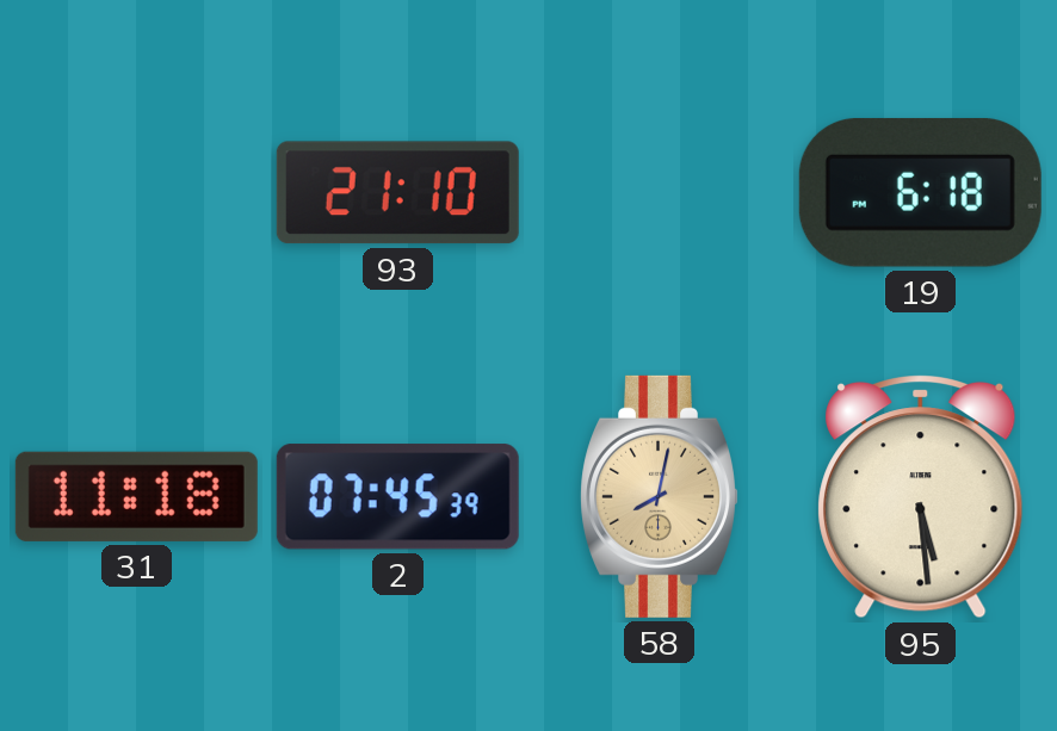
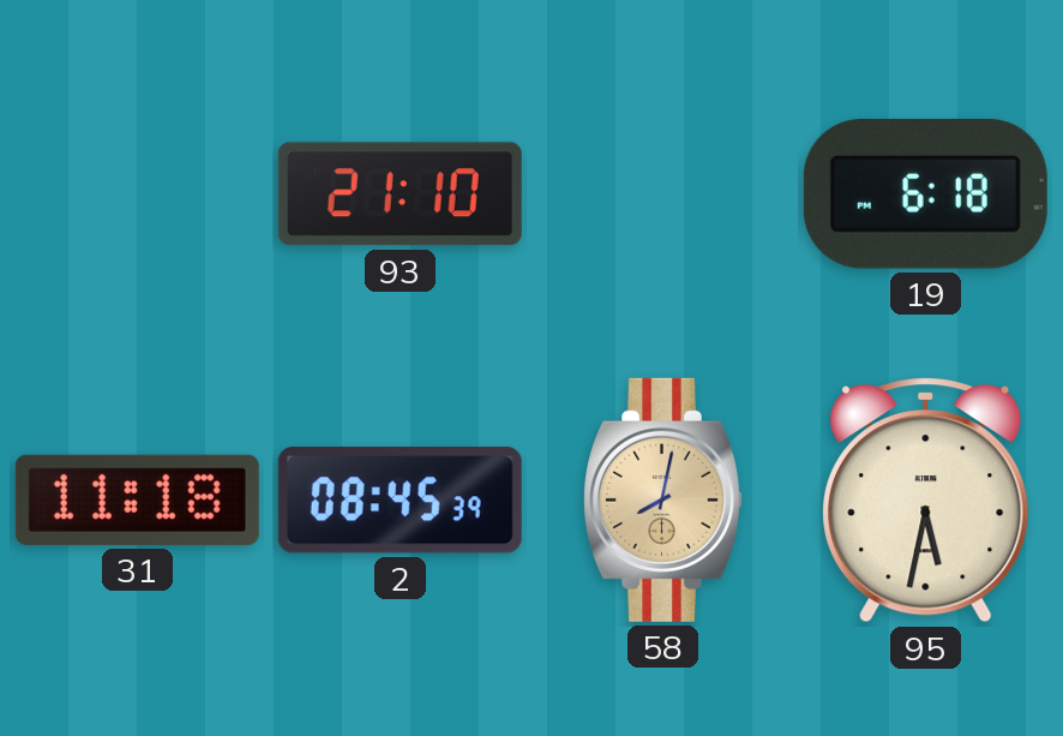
2: 07:45 -> 08:45
95: 5:29 -> 5:32
